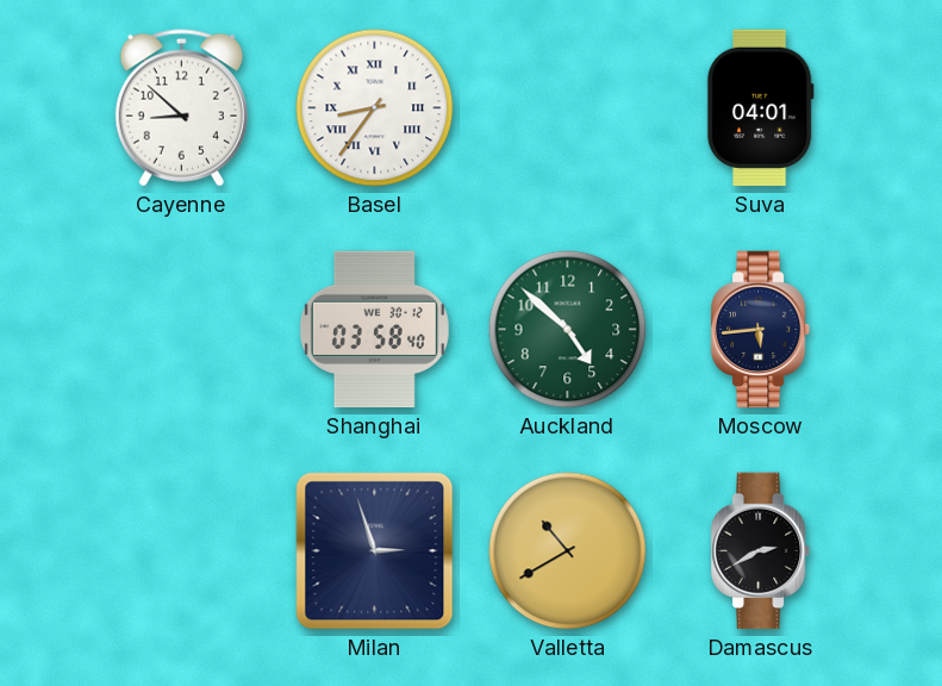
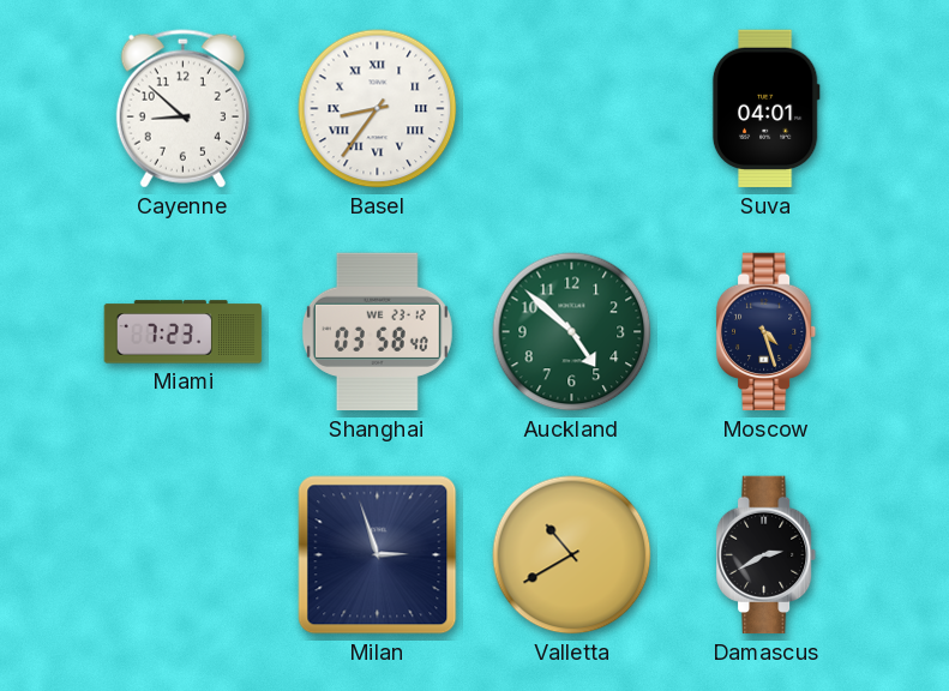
Miami: none -> 7:23
Shanghai date: WE 30-12 -> WE 23-12
Moscow: 5:44 -> 4:27
